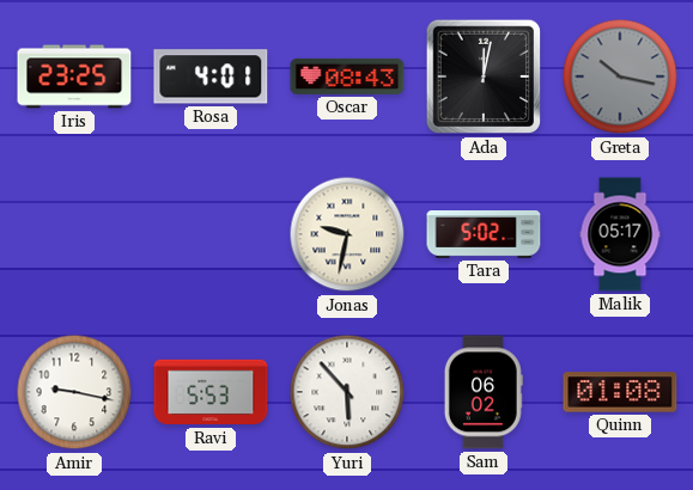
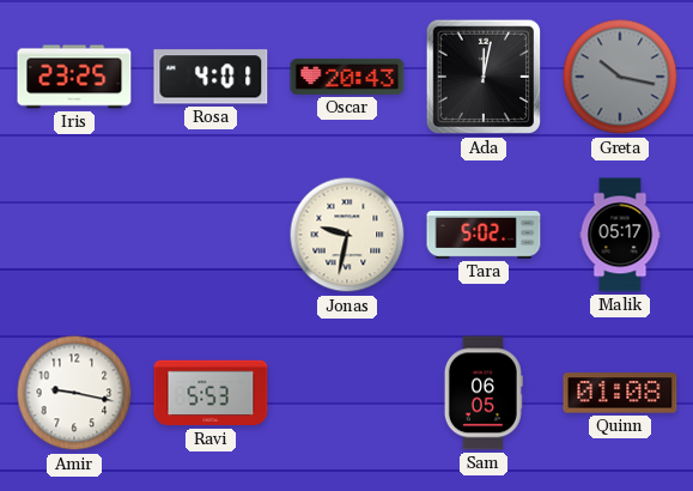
Oscar: 08:43 -> 20:43
Yuri: 5:53 -> none
Sam: 06:02 -> 06:05
